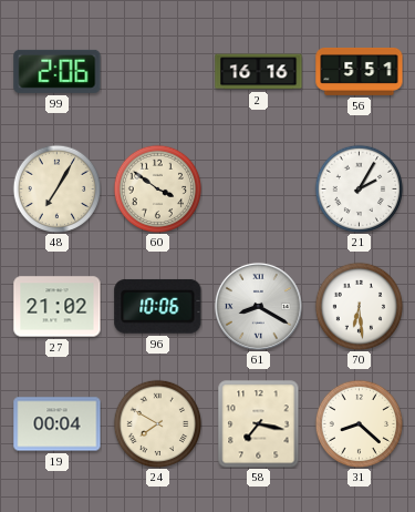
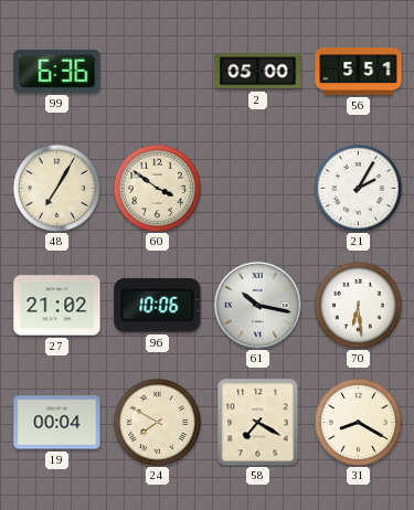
99: 2:06 -> 6:36
2: 16:16 -> 05:00
61: 8:20 -> 10:17
58: 7:17 -> 7:20
31: 8:22 -> 8:20
